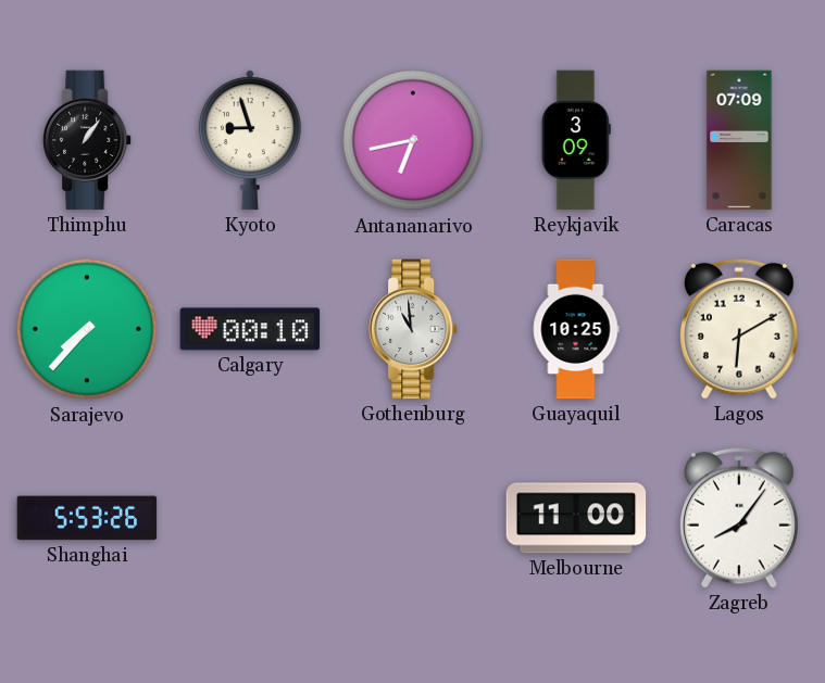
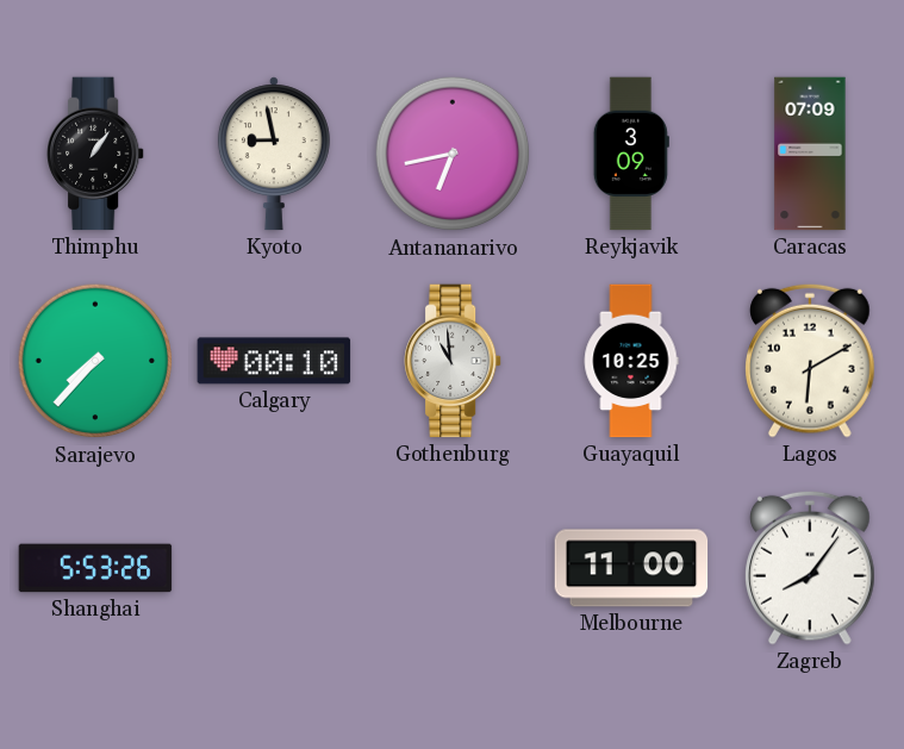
Kyoto: 8:57 -> 8:58
